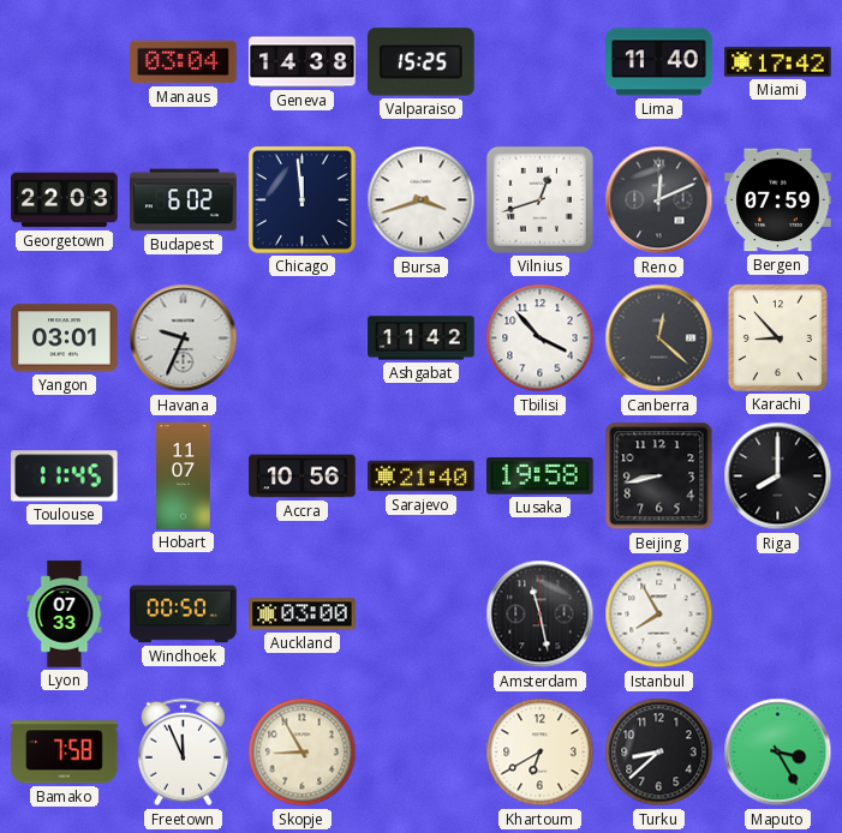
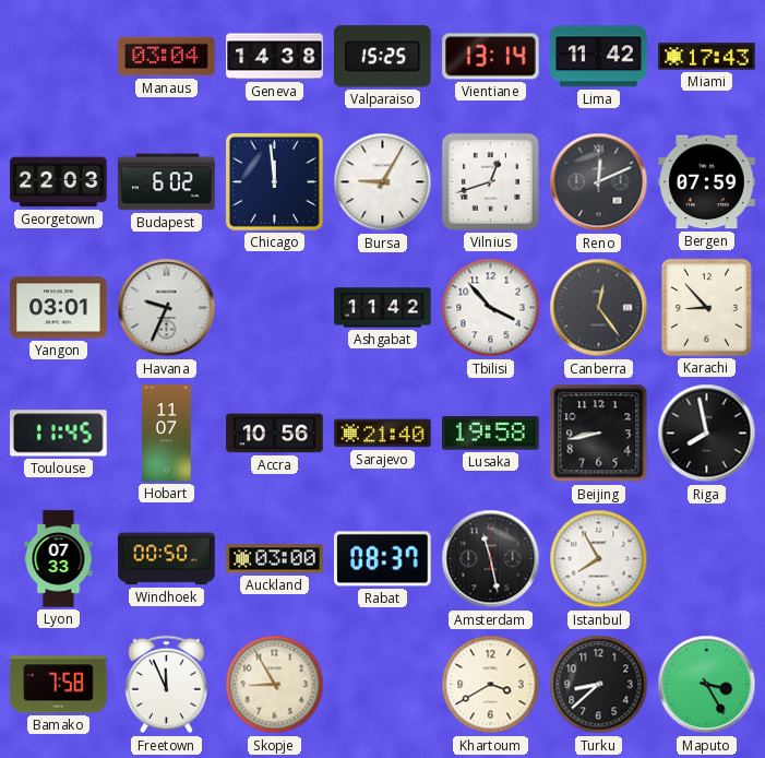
Vientiane: none -> 13:14
Lima: 11:40 -> 11:42
Miami: 17:42 -> 17:43
Bursa: 3:42 -> 9:05
Canberra: 12:22 -> 12:24
Riga: 8:00 -> 7:58
Rabat: none -> 08:37
Khartoum: 6:40 -> 3:40
